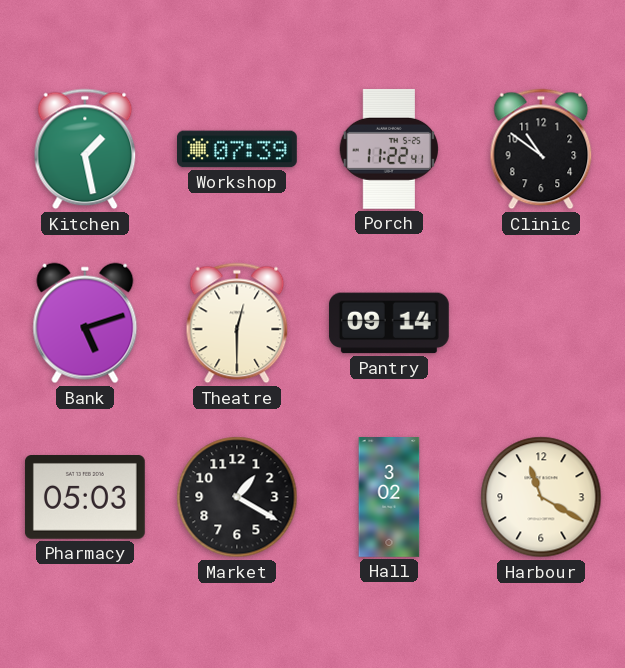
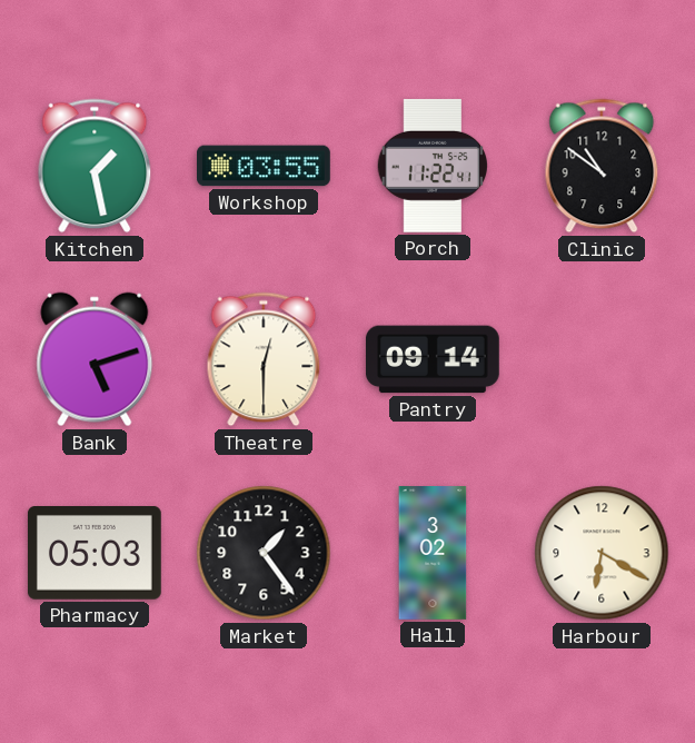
Workshop: 07:39 -> 03:55
Market: 1:20 -> 1:24
Harbour: 11:20 -> 6:20
